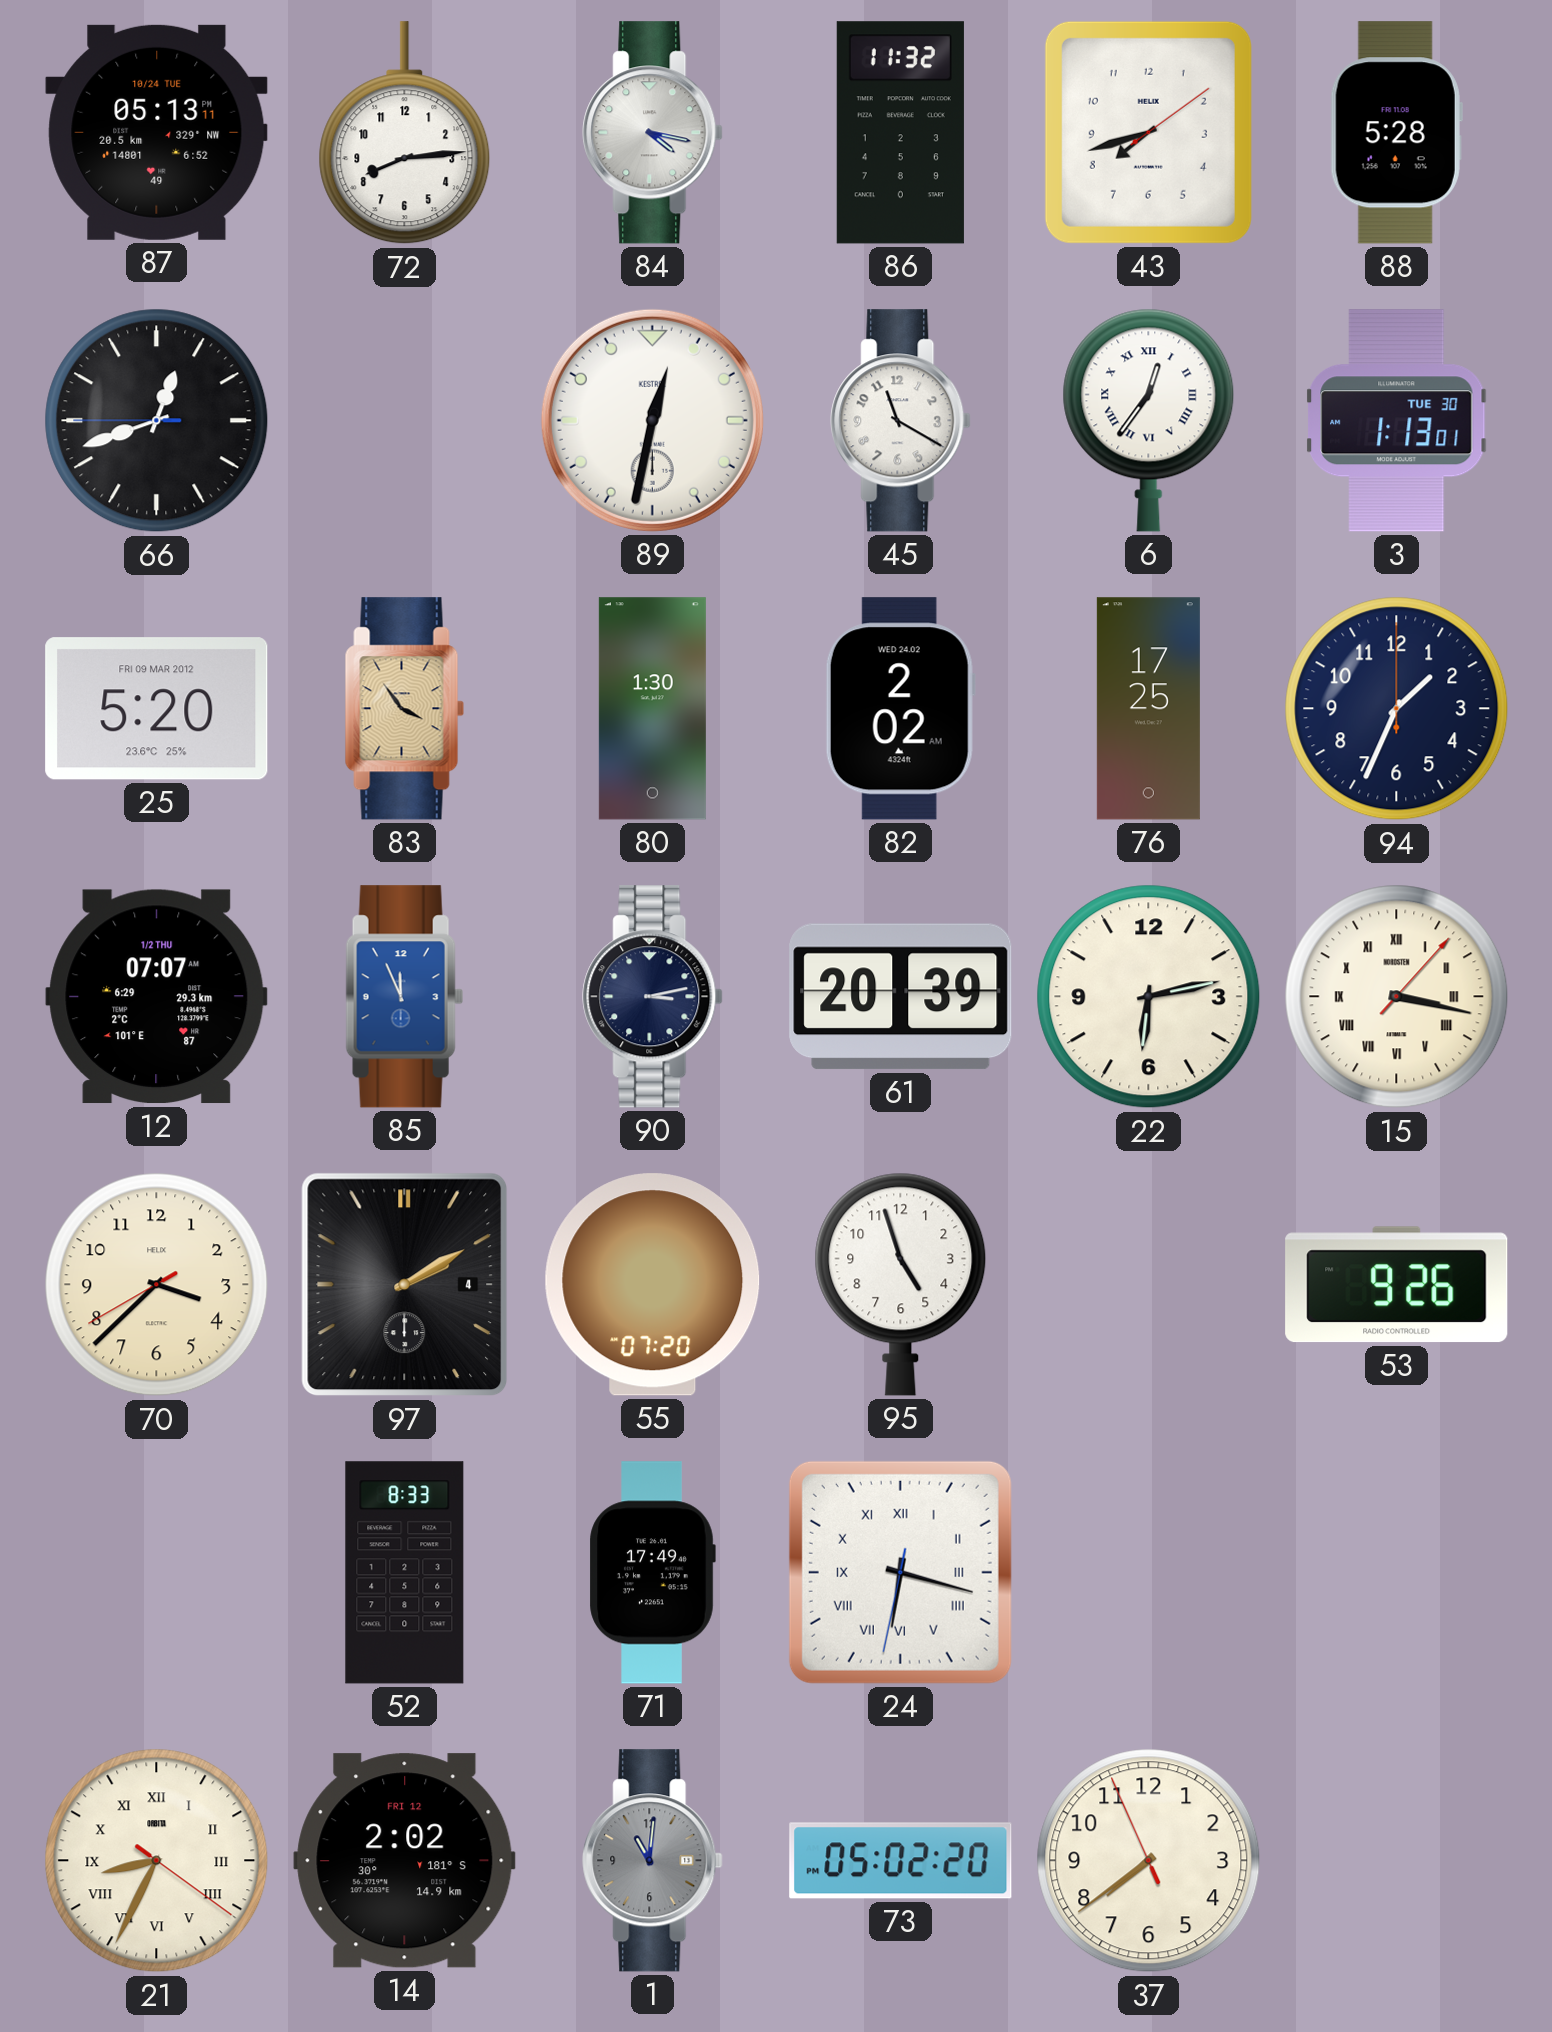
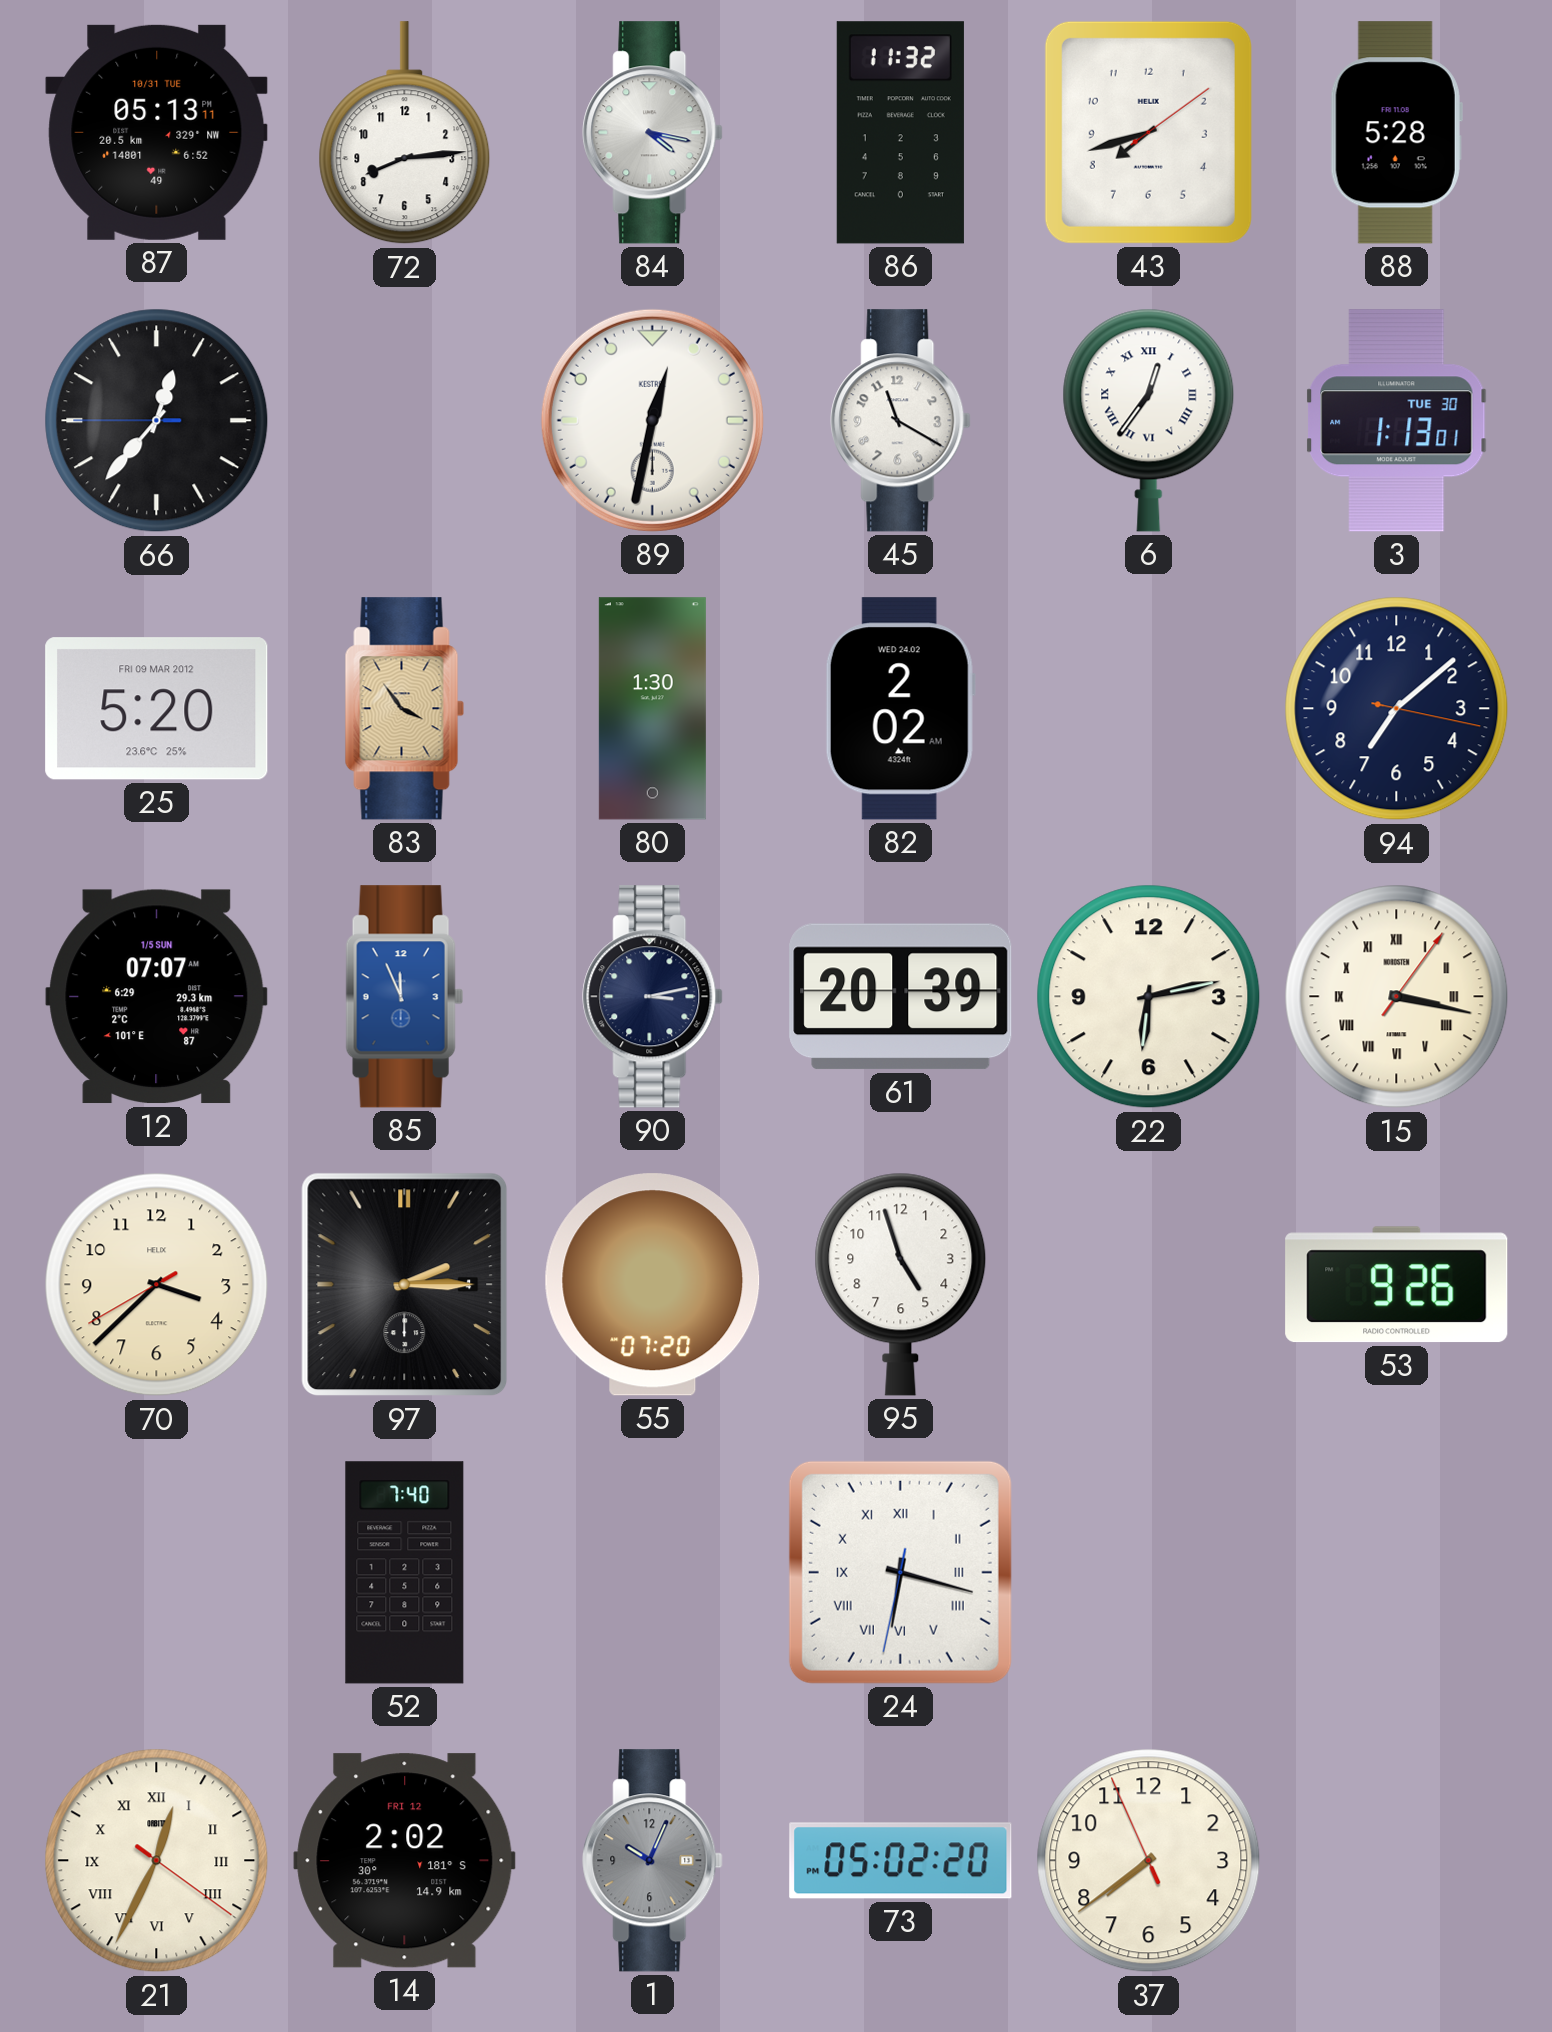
87 date: 10/24 TUE -> 10/31 TUE
66: 12:41 -> 12:36
76: 17:25 -> none
94: 1:34 -> 7:08
12 date: 1/2 THU -> 1/5 SUN
15: 3:17:07 -> 3:17:06
97: 2:10 -> 2:15
52: 8:33 -> 7:40
71: 17:49 -> none
21: 8:34 -> 12:34
1: 11:01 -> 10:04
